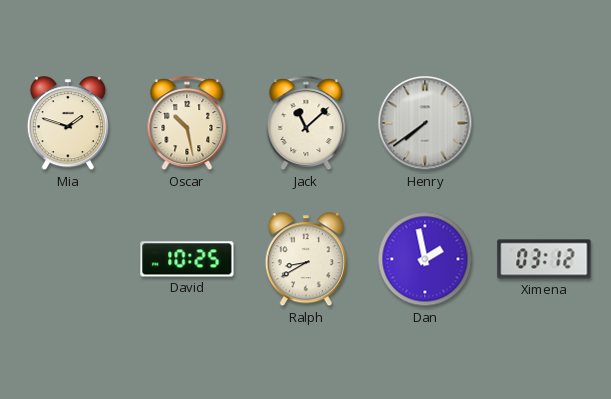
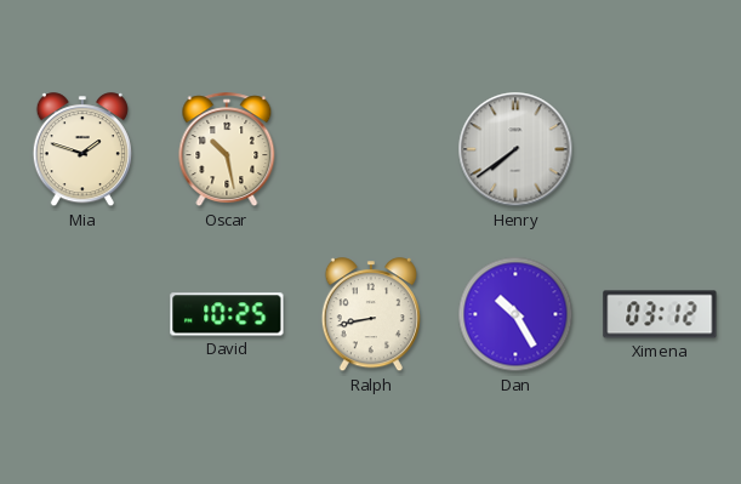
Jack: 11:08 -> none
Ralph: 8:40 -> 8:43
Dan: 1:58 -> 10:25
